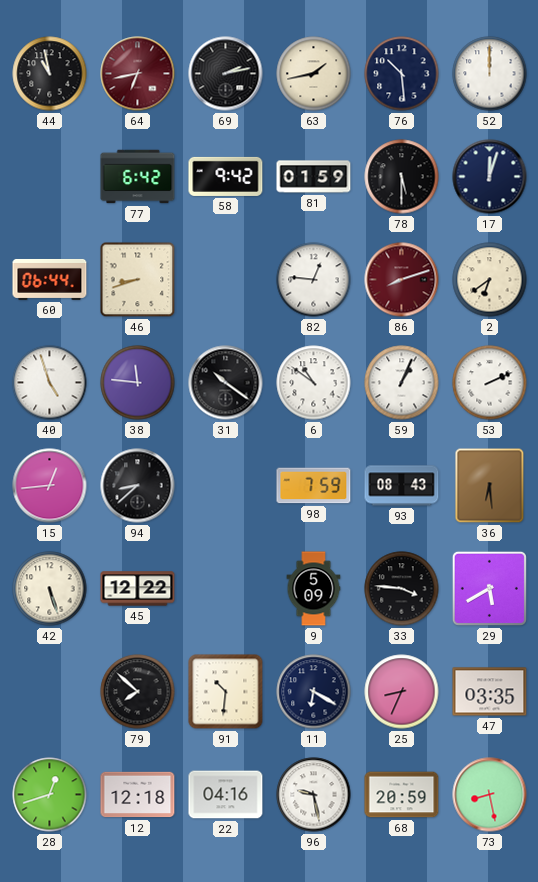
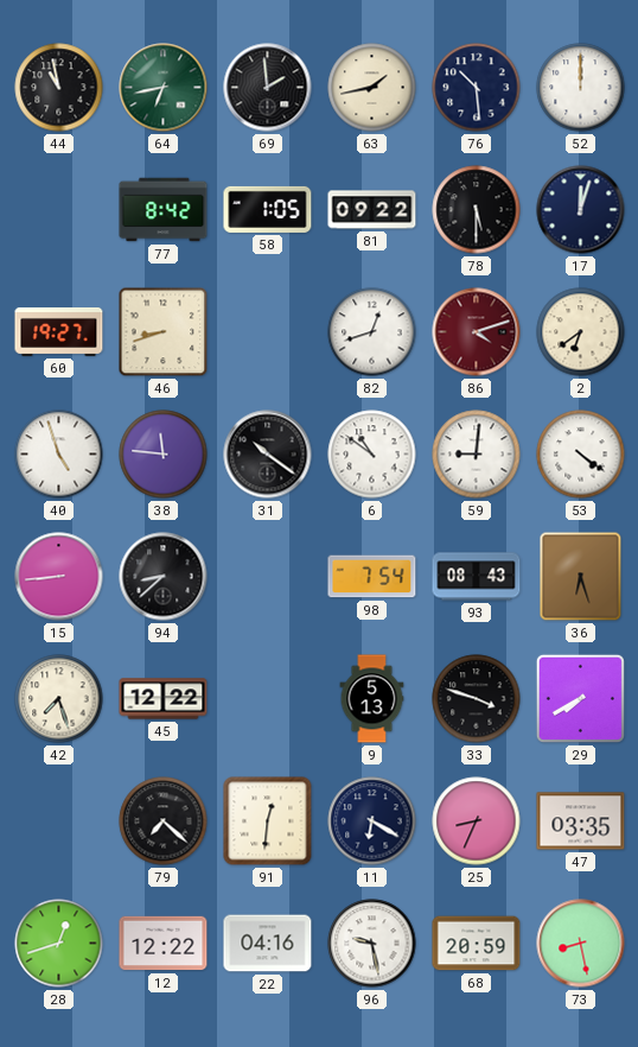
64 dial: burgundy -> green
69: 2:13 -> 1:59
77: 6:42 -> 8:42
58: 9:42 -> 1:05
81: 01:59 -> 09:22
60: 06:44 -> 19:27
82: 12:46 -> 12:42
86: 8:12 -> 4:12
59: 1:04 -> 9:01
53: 2:11 -> 4:21
15: 12:44 -> 8:44
98: 7:59 -> 7:54
36: 6:29 -> 6:27
42: 5:27 -> 7:27
9: 5:09 -> 5:13
33: 3:46 -> 3:48
29: 5:40 -> 7:40
79: 7:52 -> 7:22
91: 10:31 -> 12:31
12: 12:18 -> 12:22
